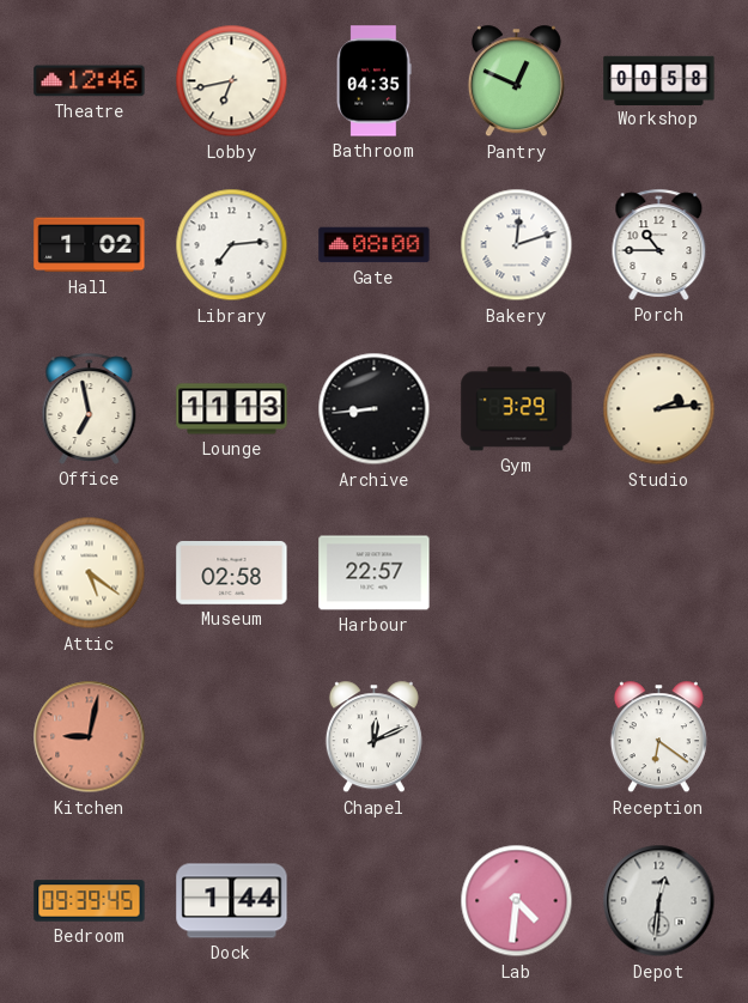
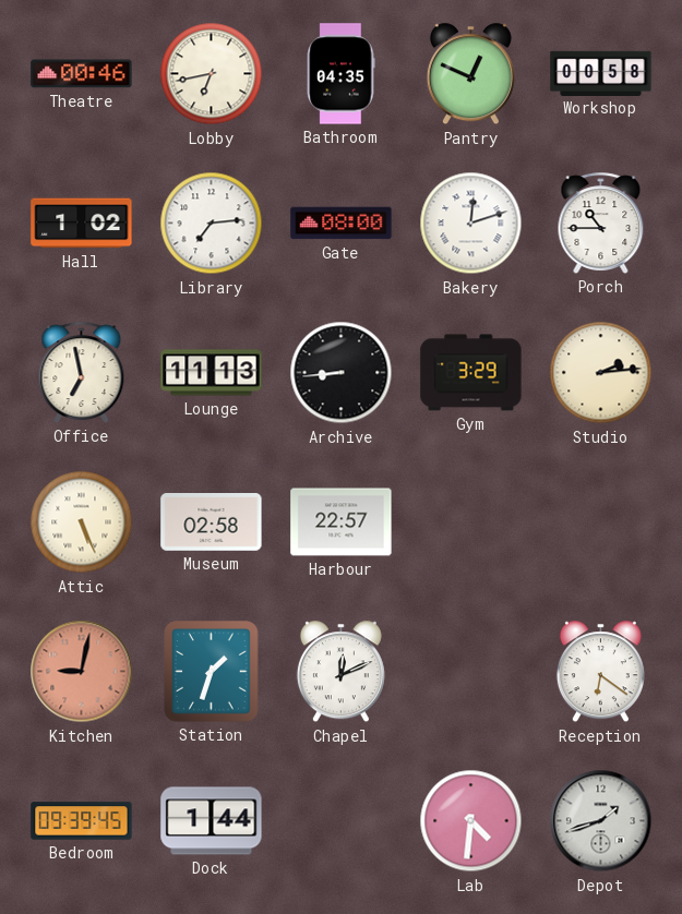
Theatre: 12:46 -> 00:46
Attic: 5:21 -> 5:26
Station: none -> 1:33
Depot: 12:31 -> 1:42
